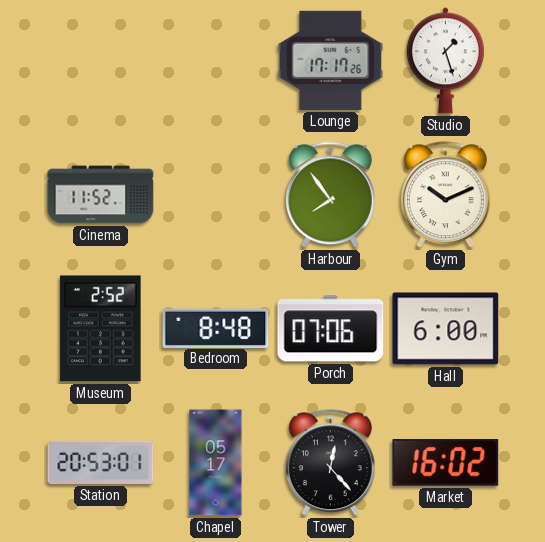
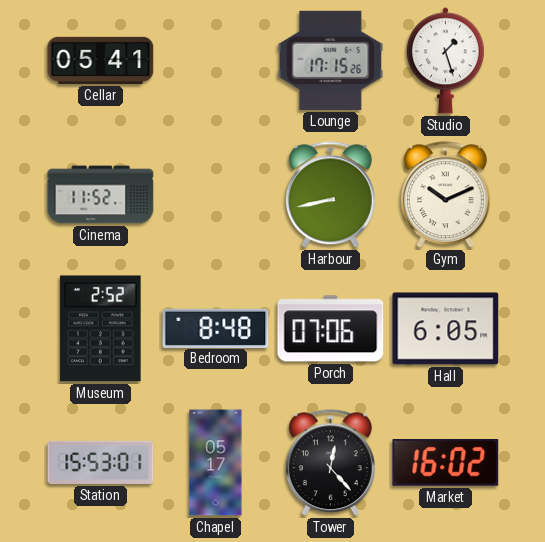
Cellar: none -> 05:41
Lounge: 17:17 -> 17:15
Harbour: 7:54 -> 8:43
Hall: 6:00 -> 6:05
Station: 20:53 -> 15:53
